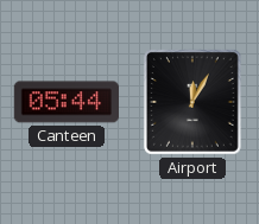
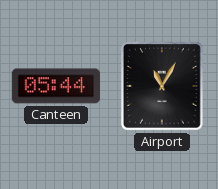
Airport: 12:05 -> 11:05
